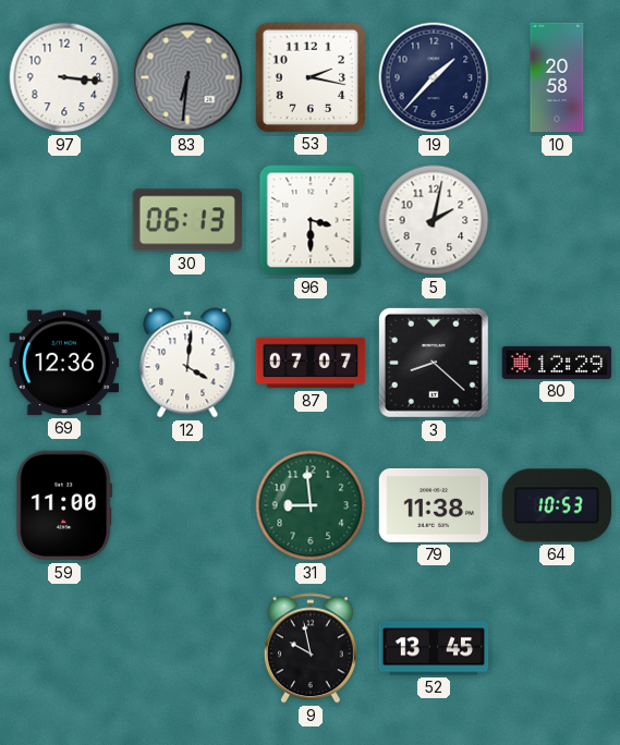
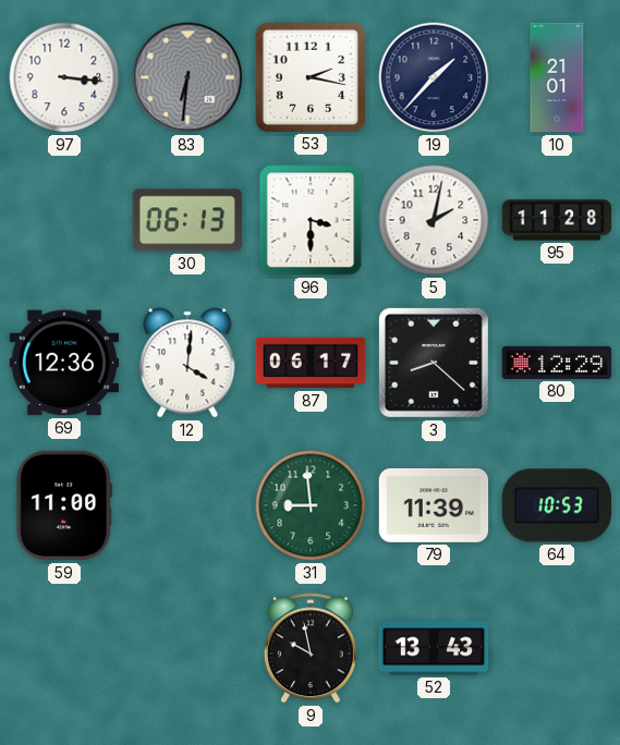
10: 20:58 -> 21:01
95: none -> 11:28
87: 07:07 -> 06:17
79: 11:38 -> 11:39
52: 13:45 -> 13:43
